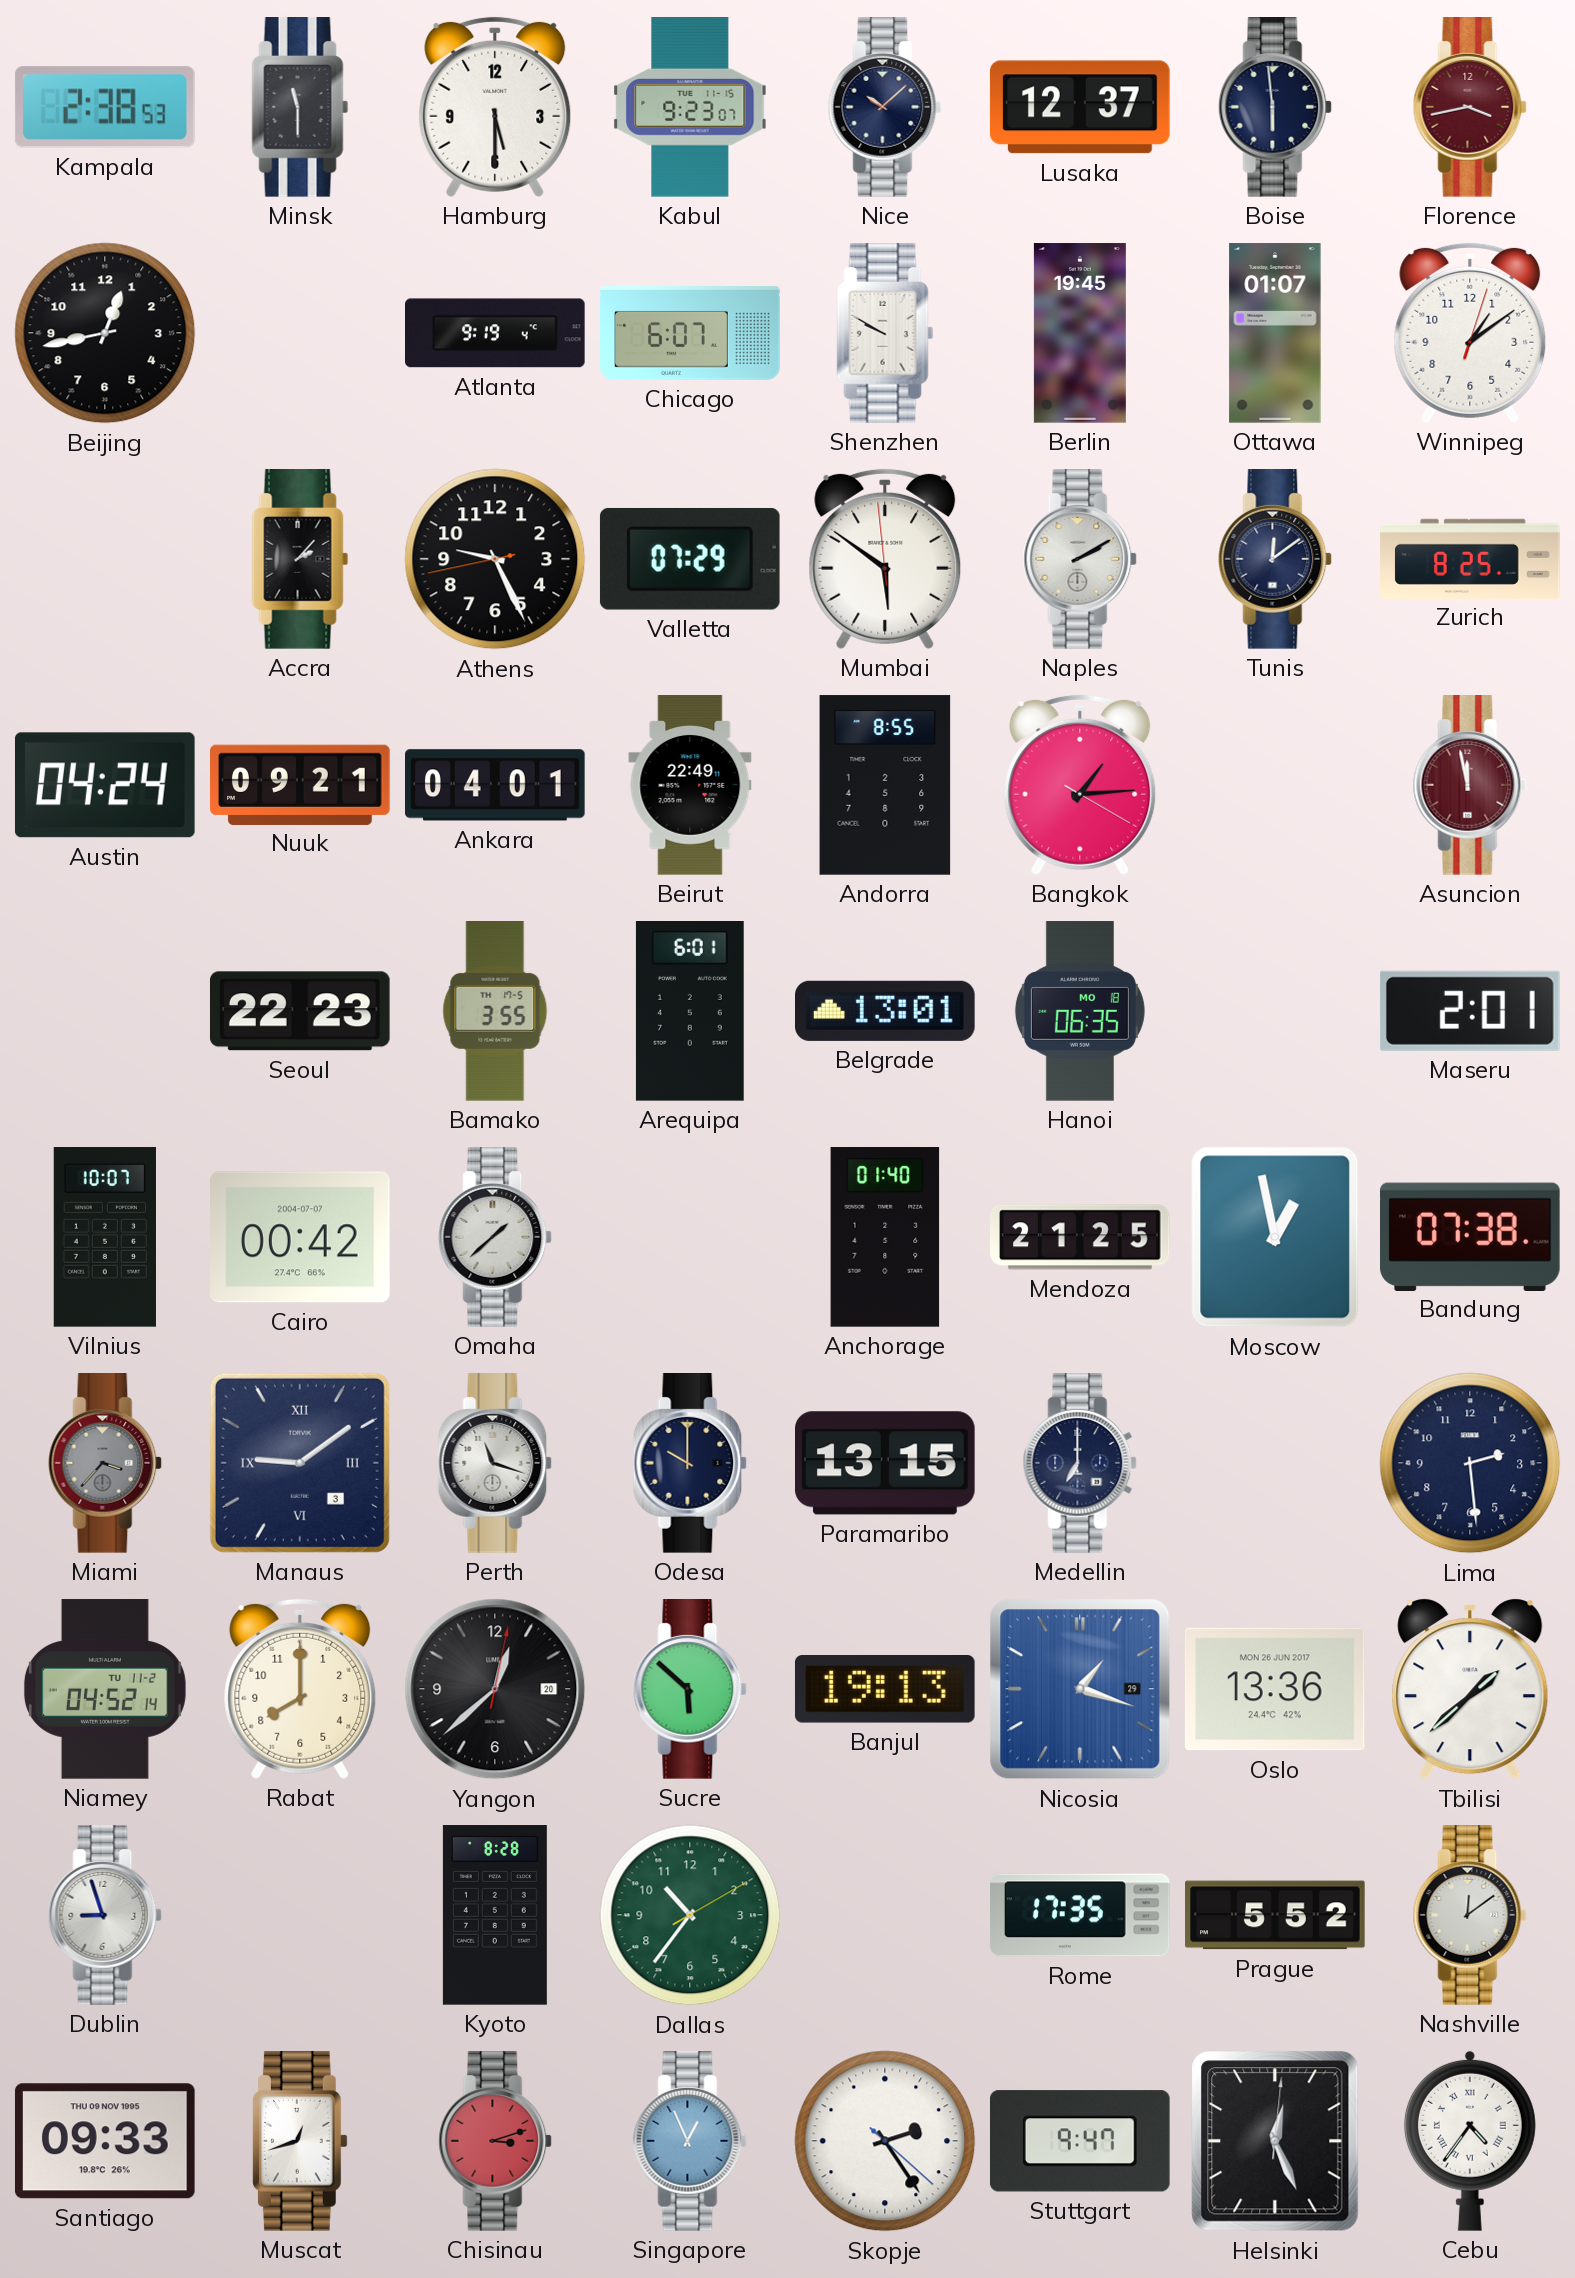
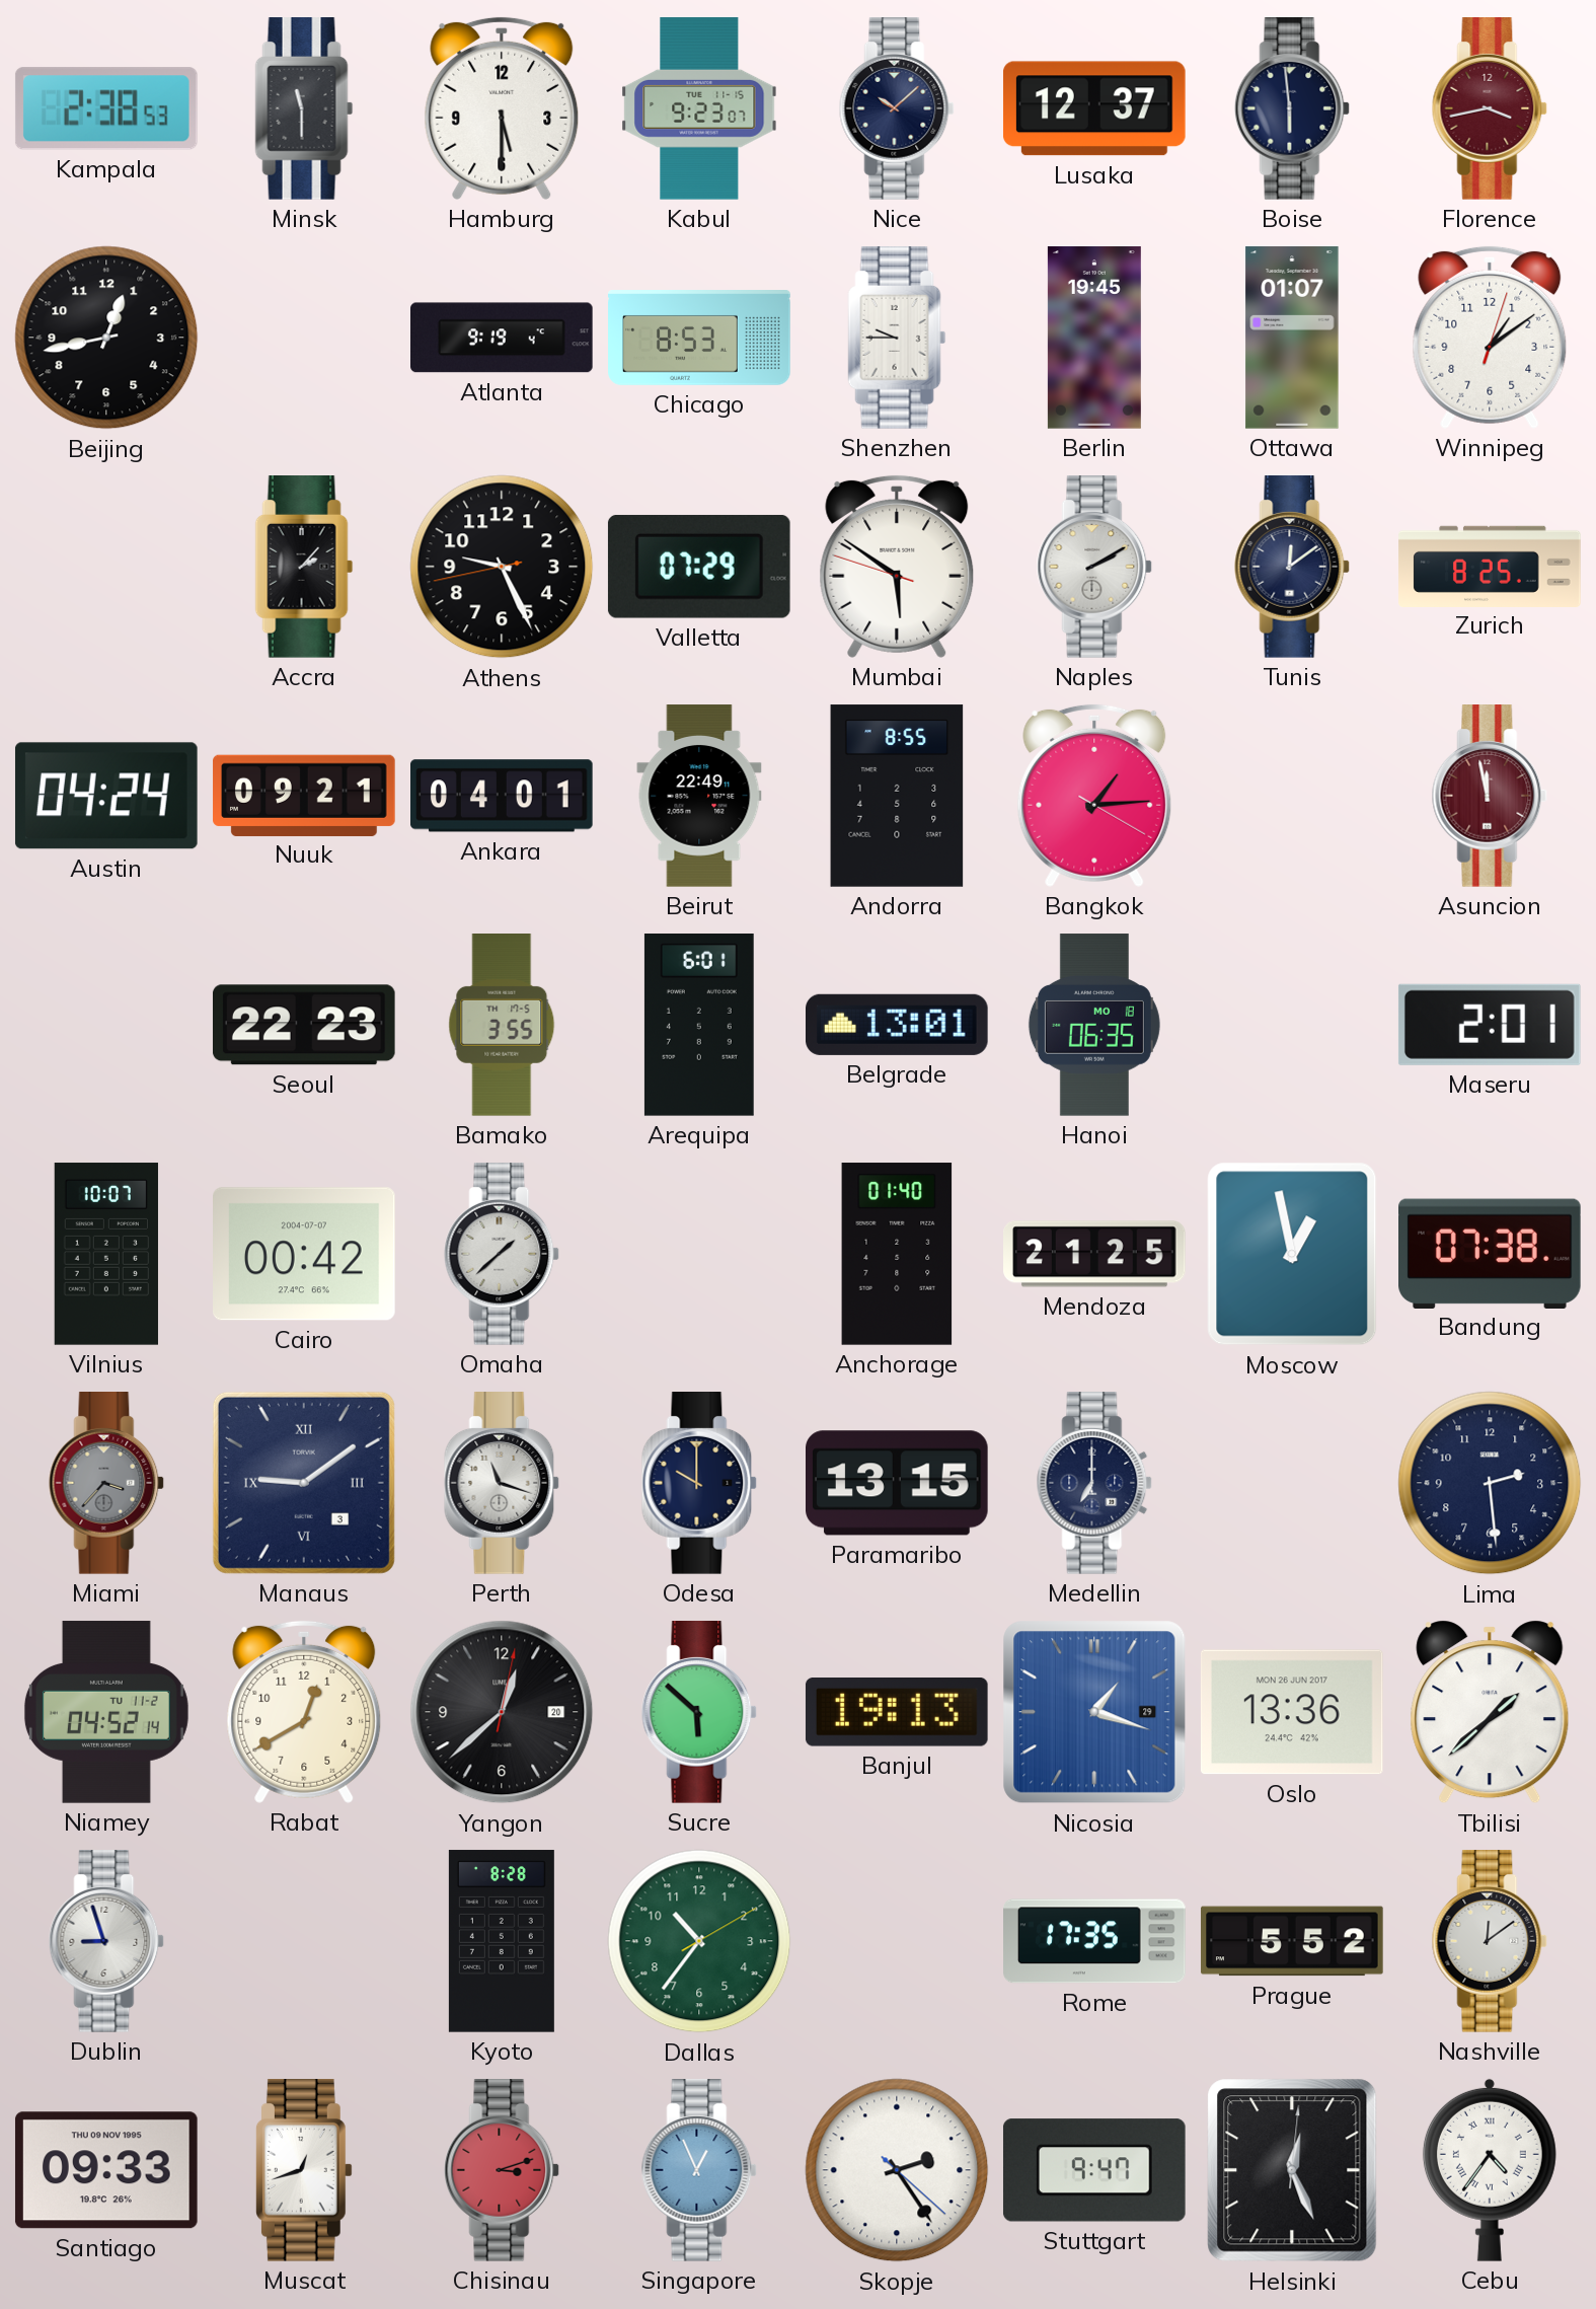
Chicago: 6:07 -> 8:53
Shenzhen: 9:50 -> 9:45
Mumbai: 5:50:59 -> 5:50:48
Rabat: 8:00 -> 12:40
